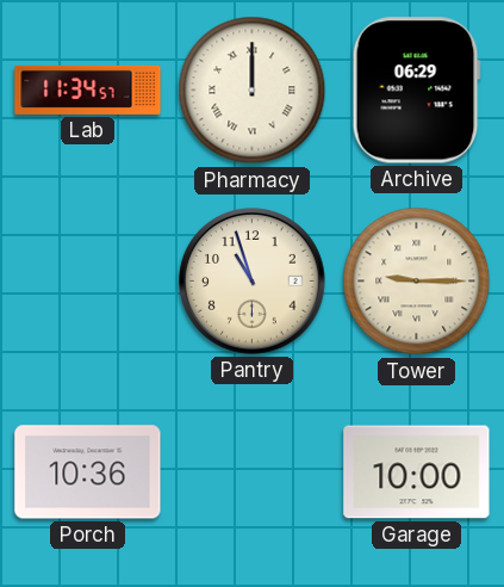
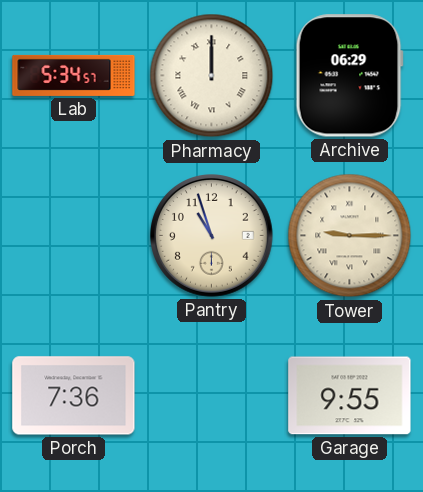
Lab: 11:34 -> 5:34
Porch: 10:36 -> 7:36
Garage: 10:00 -> 9:55
